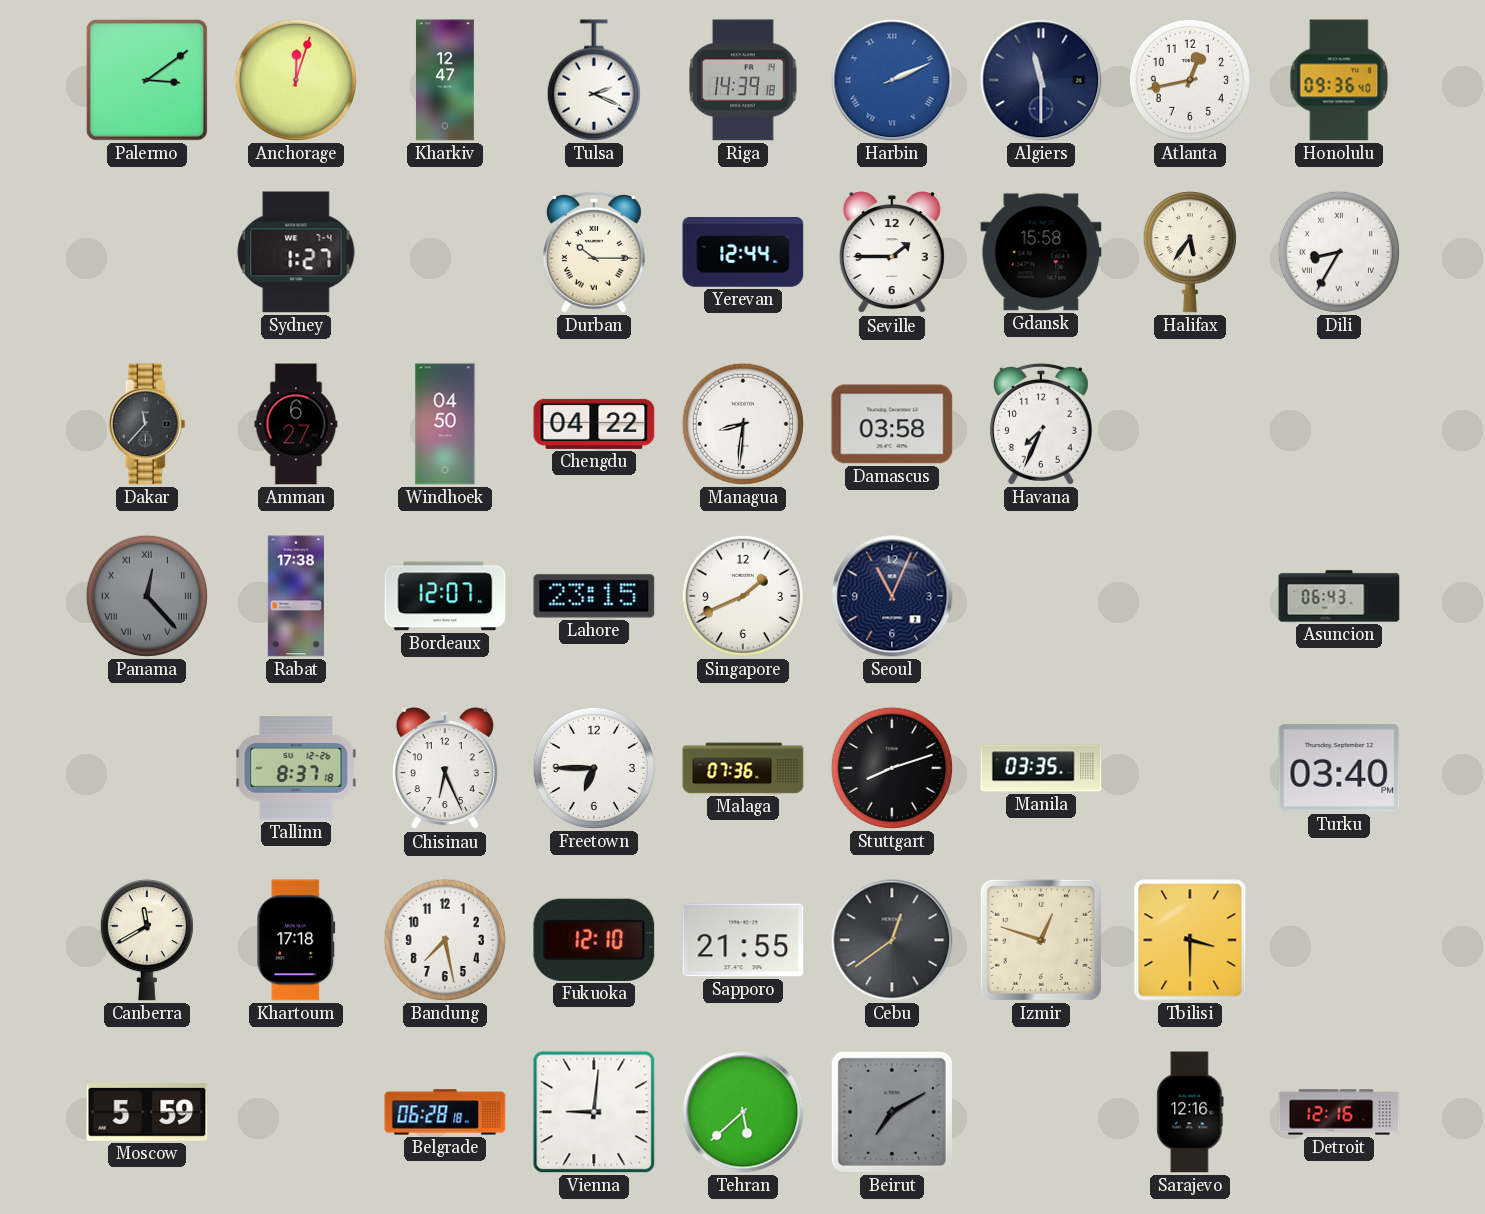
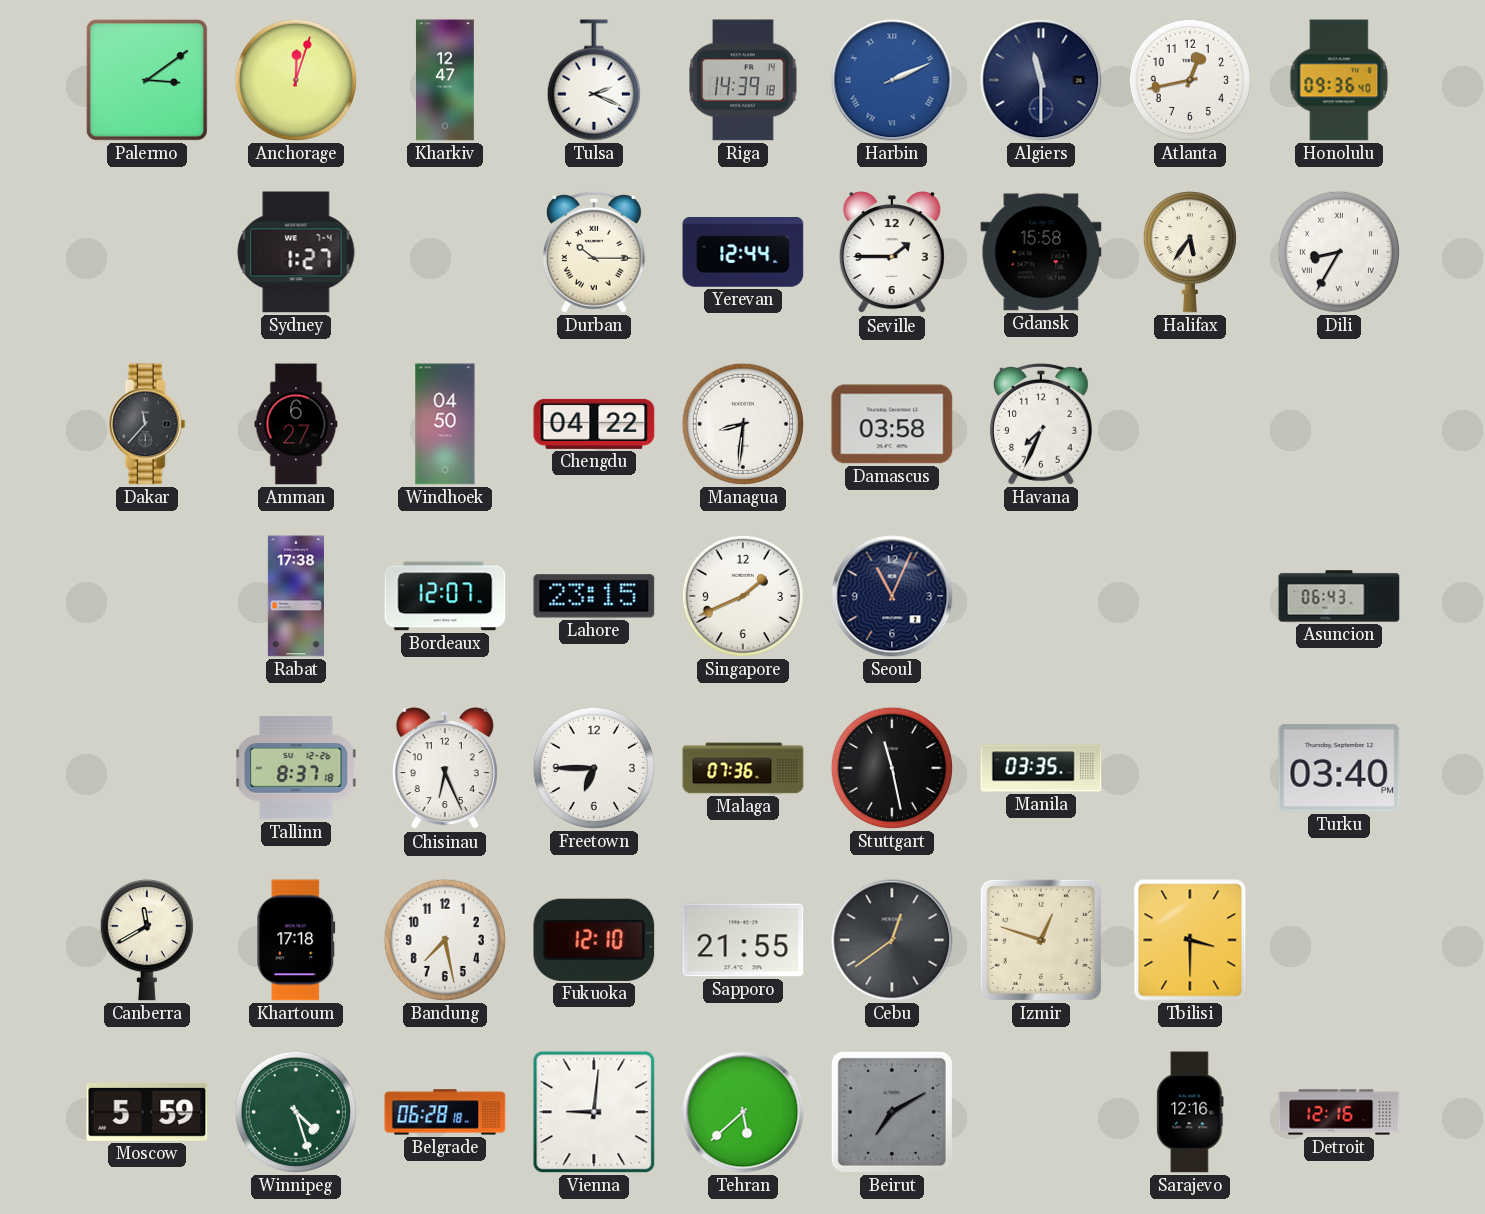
Panama: 12:23 -> none
Stuttgart: 8:12 -> 11:28
Winnipeg: none -> 4:27
